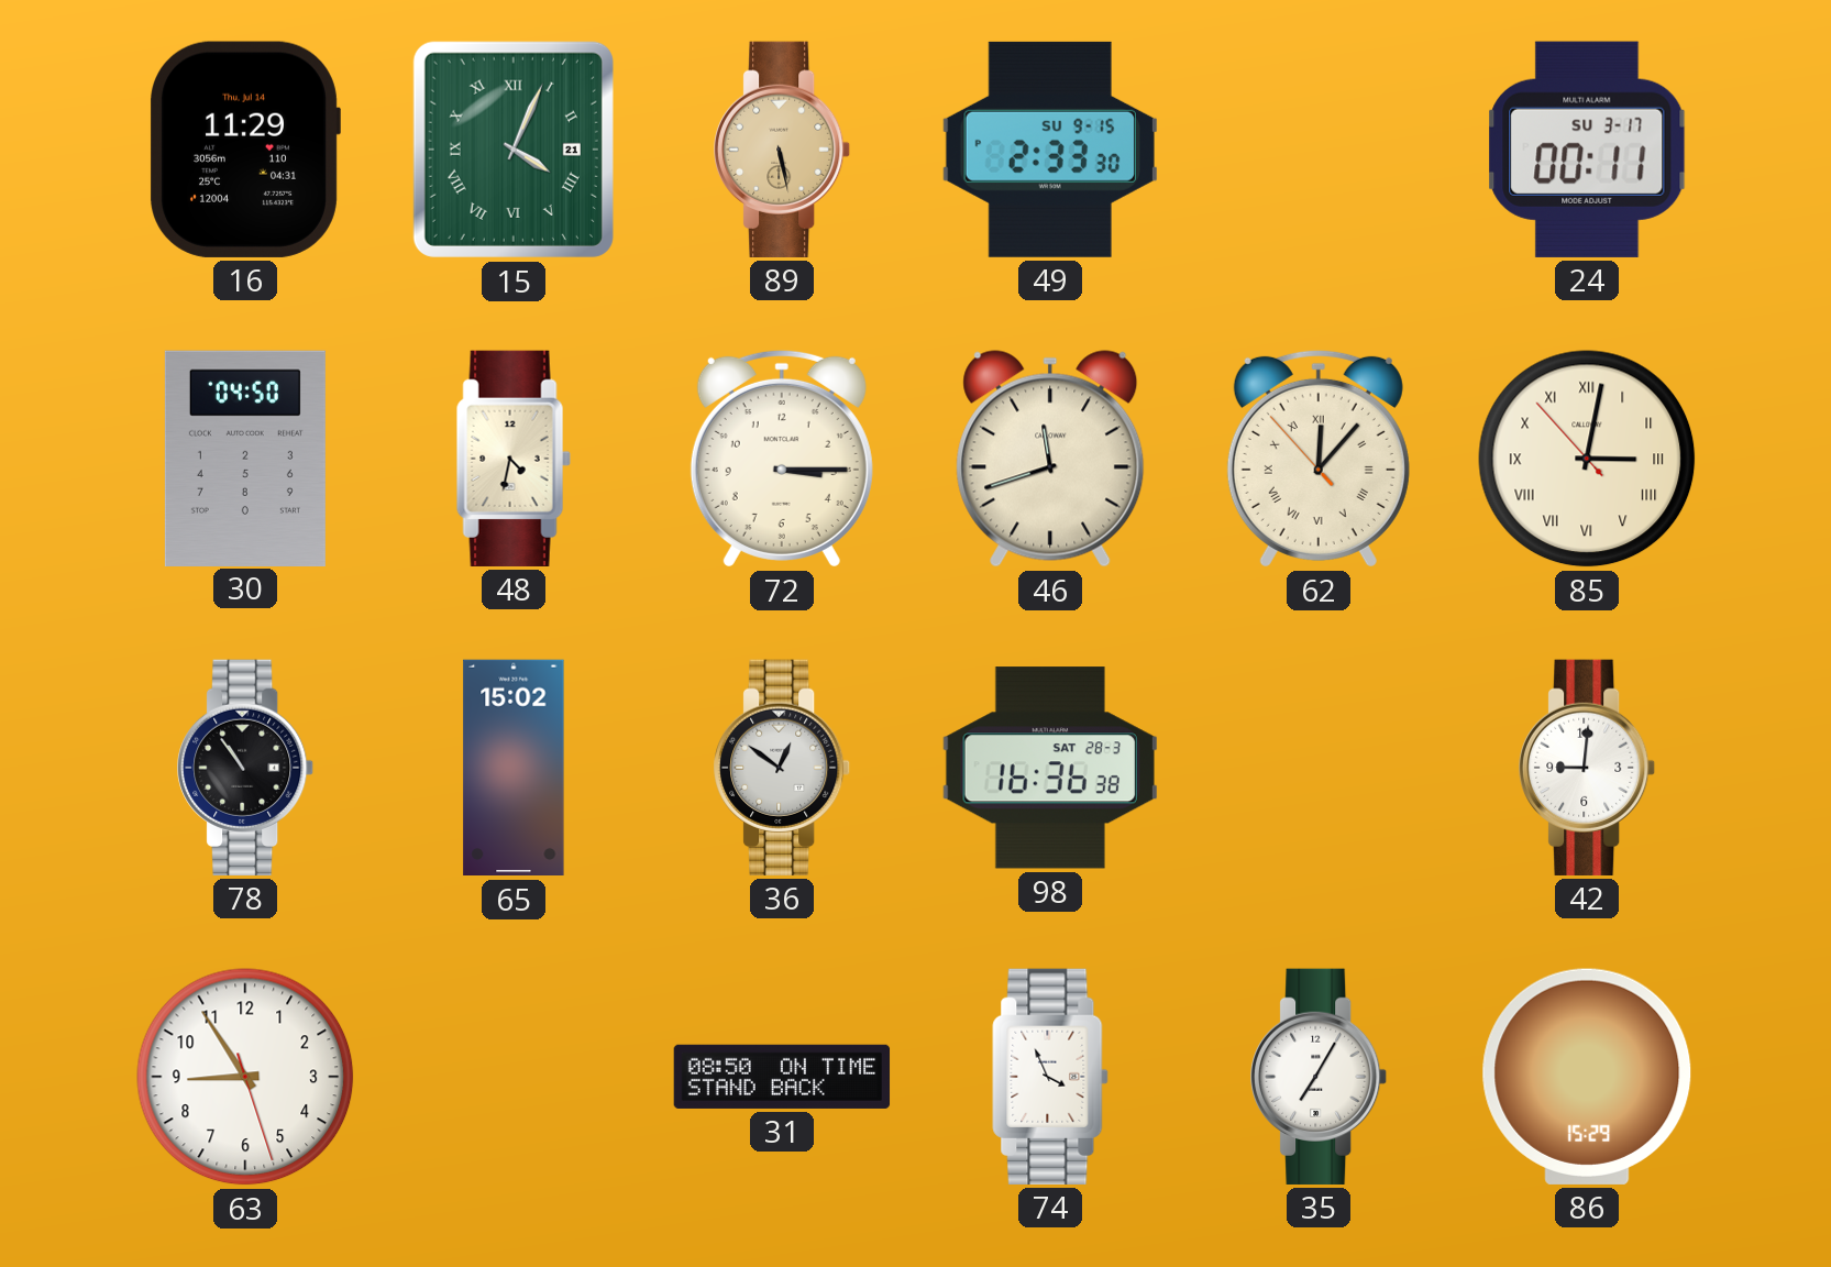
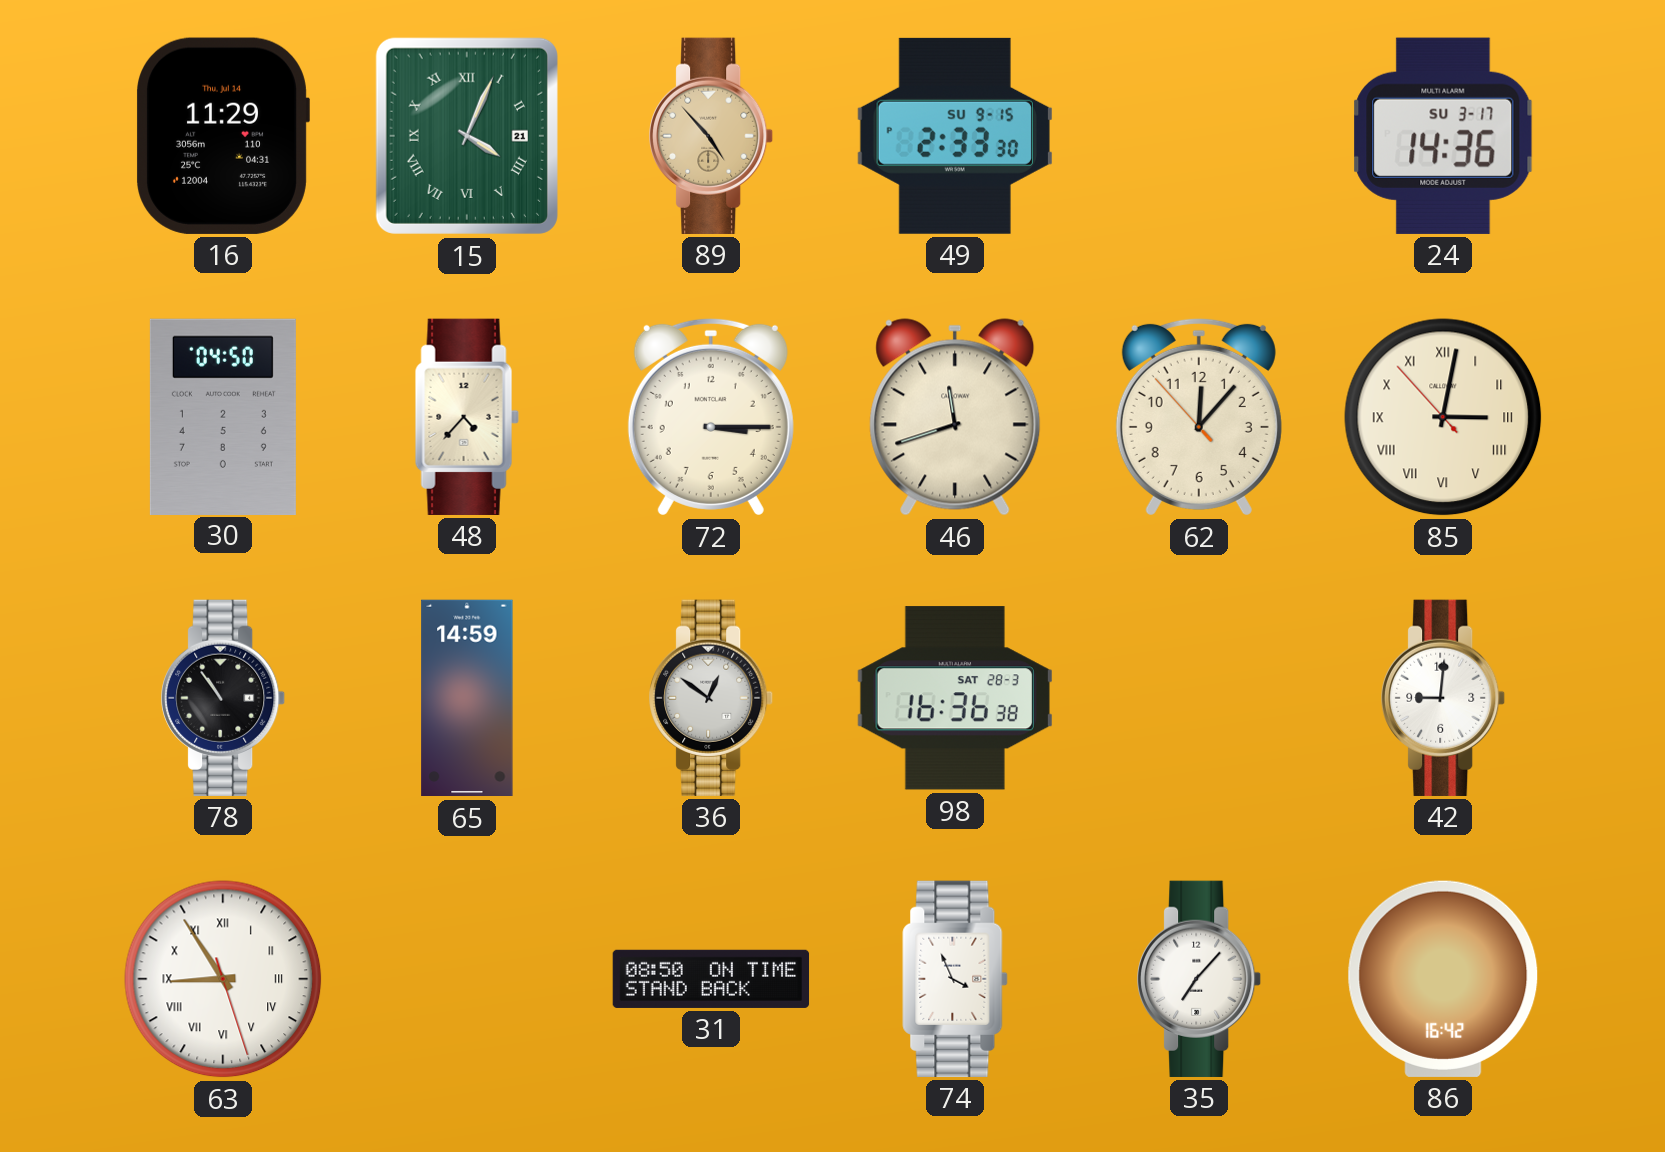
89: 5:28 -> 4:53
24: 00:11 -> 14:36
48: 4:32 -> 4:37
62 numerals: Roman -> Arabic
65: 15:02 -> 14:59
63 numerals: Arabic -> Roman
35: 7:05 -> 7:07
86: 15:29 -> 16:42
